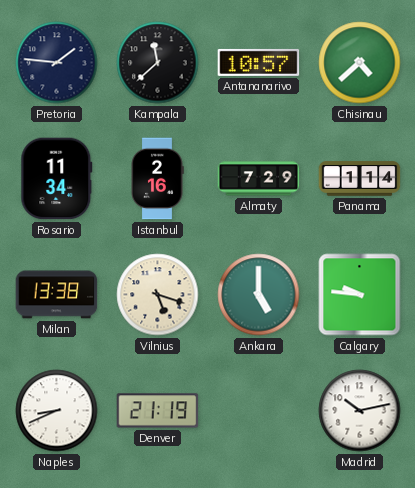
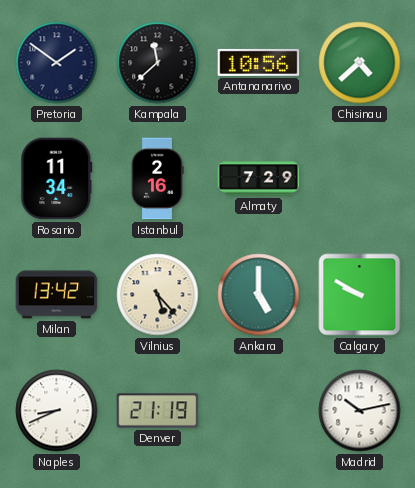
Pretoria: 1:46 -> 1:51
Antananarivo: 10:57 -> 10:56
Panama: 1:14 -> none
Milan: 13:38 -> 13:42
Vilnius: 5:18 -> 5:23
Calgary: 9:46 -> 9:50
